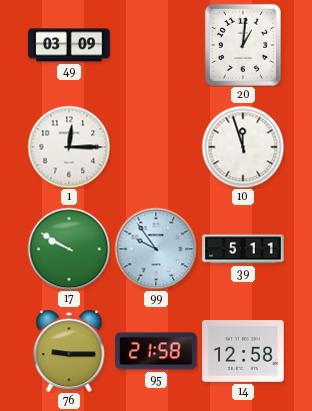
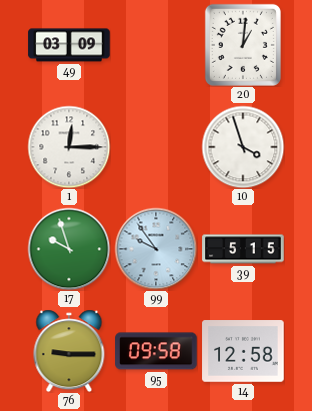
10: 11:57 -> 3:57
17: 9:50 -> 9:57
39: 5:11 -> 5:15
95: 21:58 -> 09:58
